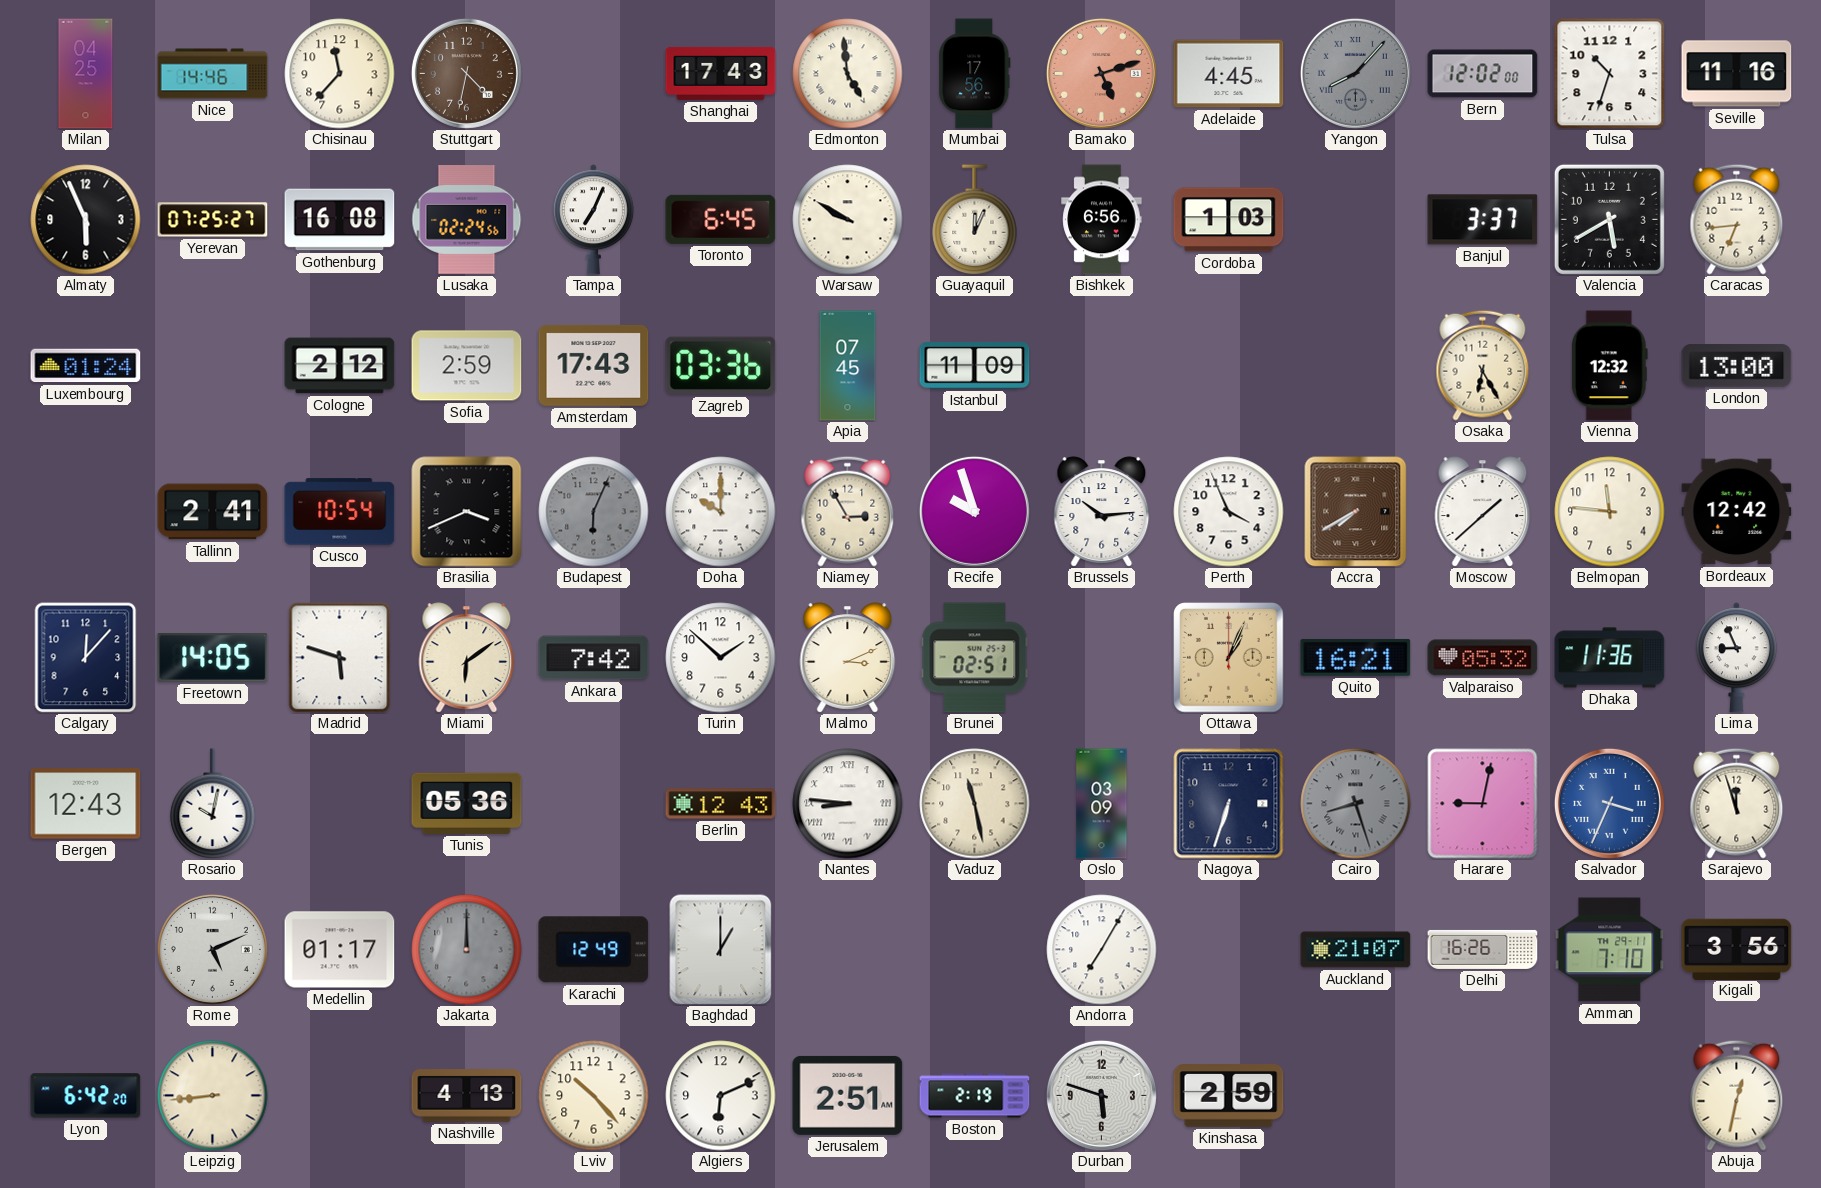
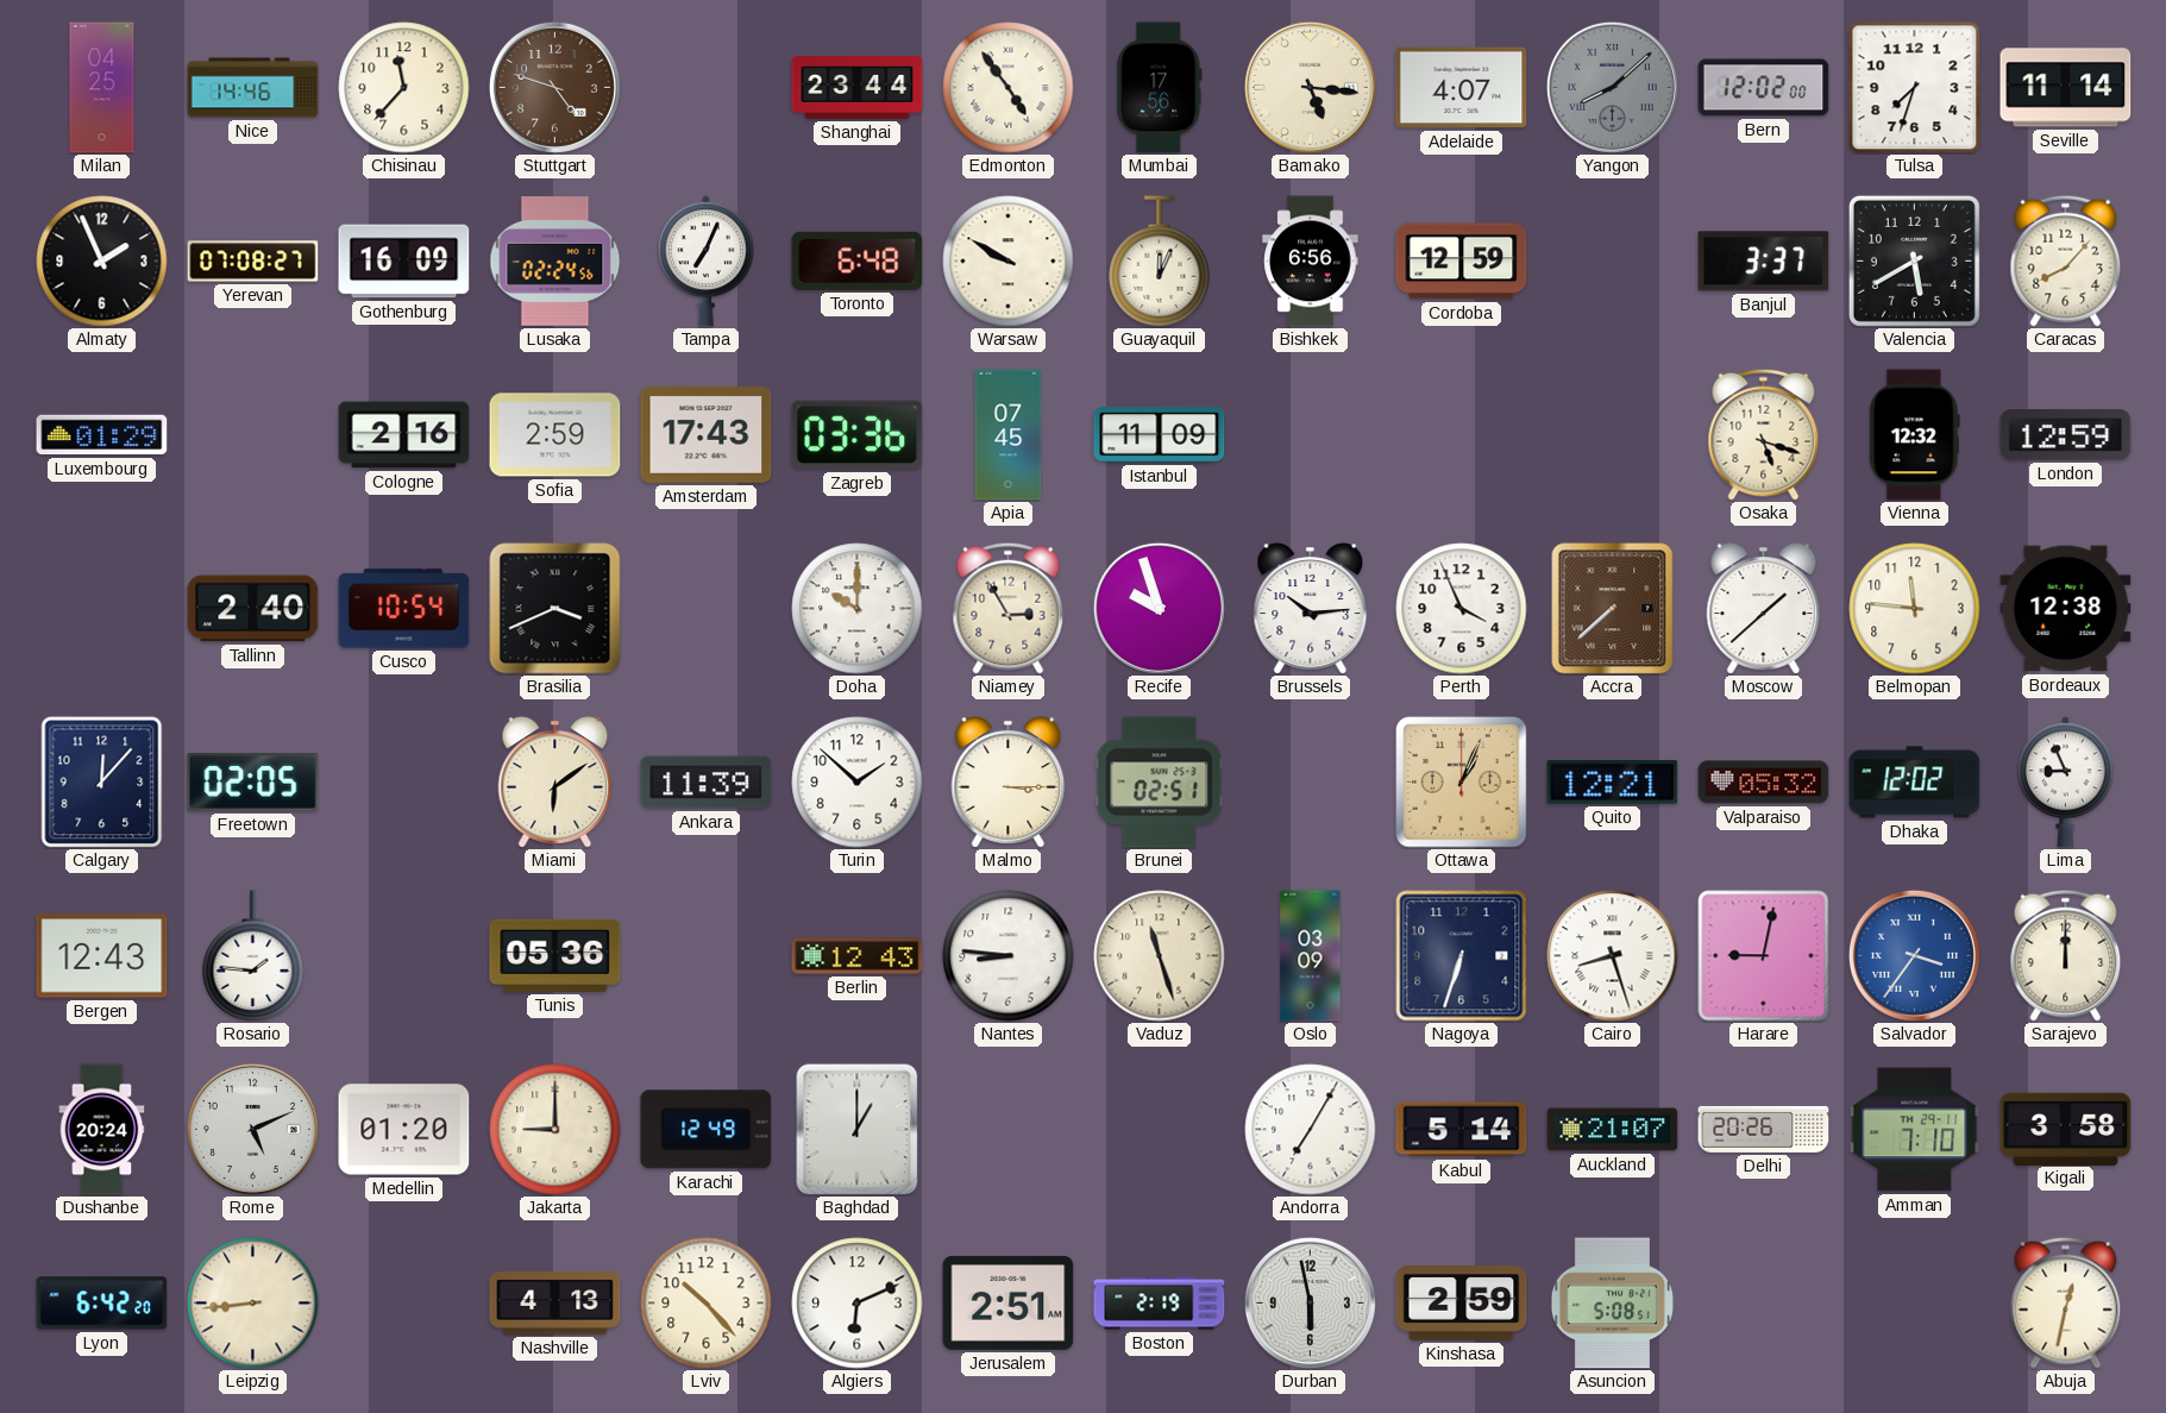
Stuttgart: 4:32 -> 4:48
Shanghai: 17:43 -> 23:44
Edmonton: 4:59 -> 4:54
Bamako: 5:12 -> 5:16
Bamako dial: salmon -> cream
Adelaide: 4:45 -> 4:07
Yangon: 8:07 -> 8:08
Tulsa: 10:33 -> 7:33
Seville: 11:16 -> 11:14
Almaty: 5:56 -> 1:56
Yerevan: 07:25 -> 07:08
Gothenburg: 16:08 -> 16:09
Toronto: 6:45 -> 6:48
Cordoba: 1:03 -> 12:59
Caracas: 6:44 -> 8:07
Luxembourg: 01:24 -> 01:29
Cologne: 2:12 -> 2:16
Osaka: 6:25 -> 5:18
London: 13:00 -> 12:59
Tallinn: 2:41 -> 2:40
Budapest: 6:04 -> none
Accra: 7:40 -> 7:38
Bordeaux: 12:42 -> 12:38
Freetown: 14:05 -> 02:05
Madrid: 5:48 -> none
Ankara: 7:42 -> 11:39
Malmo: 3:11 -> 3:15
Quito: 16:21 -> 12:21
Dhaka: 11:36 -> 12:02
Rosario: 10:02 -> 1:46
Nantes numerals: Roman -> Arabic
Vaduz: 11:28 -> 11:27
Cairo dial: grey -> white
Salvador: 3:34 -> 3:36
Sarajevo: 11:57 -> 12:00
Dushanbe: none -> 20:24
Medellin: 01:17 -> 01:20
Jakarta: 12:00 -> 9:00
Jakarta dial: grey -> cream
Kabul: none -> 5:14
Delhi: 16:26 -> 20:26
Kigali: 3:56 -> 3:58
Durban: 5:48 -> 5:58
Asuncion: none -> 5:08
